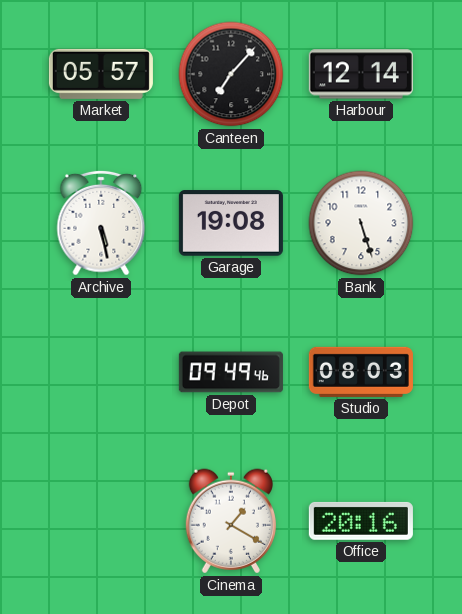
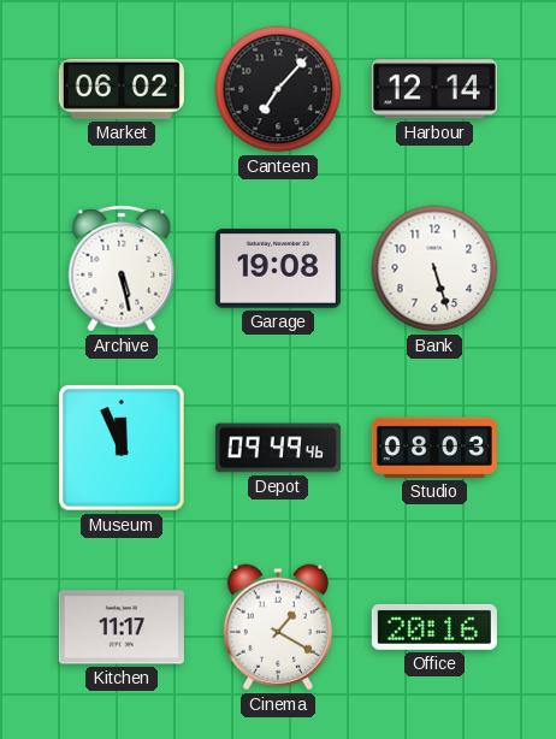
Market: 05:57 -> 06:02
Museum: none -> 11:56
Kitchen: none -> 11:17
